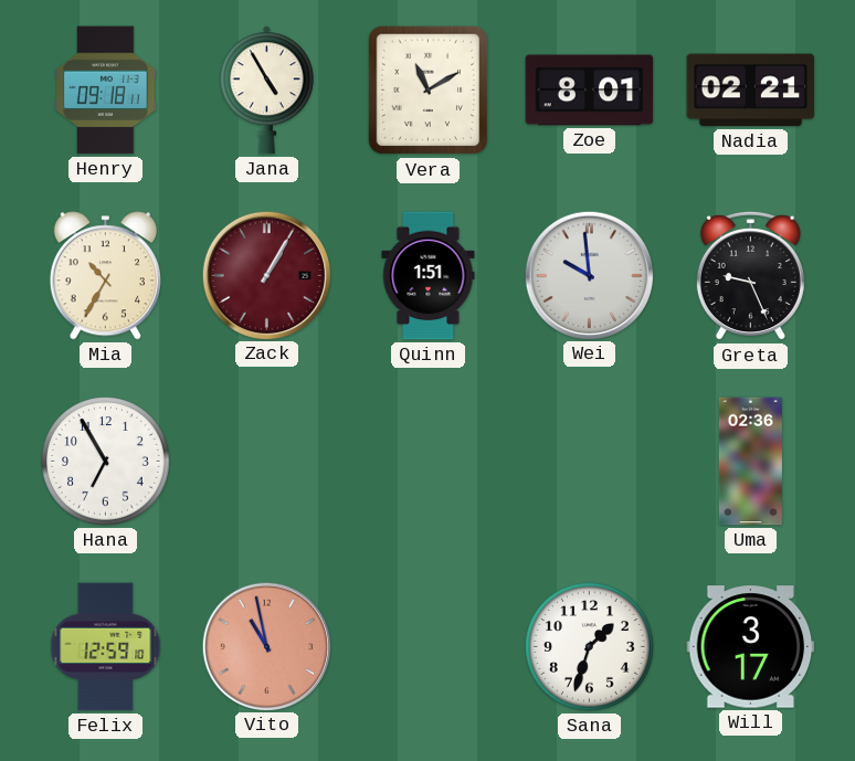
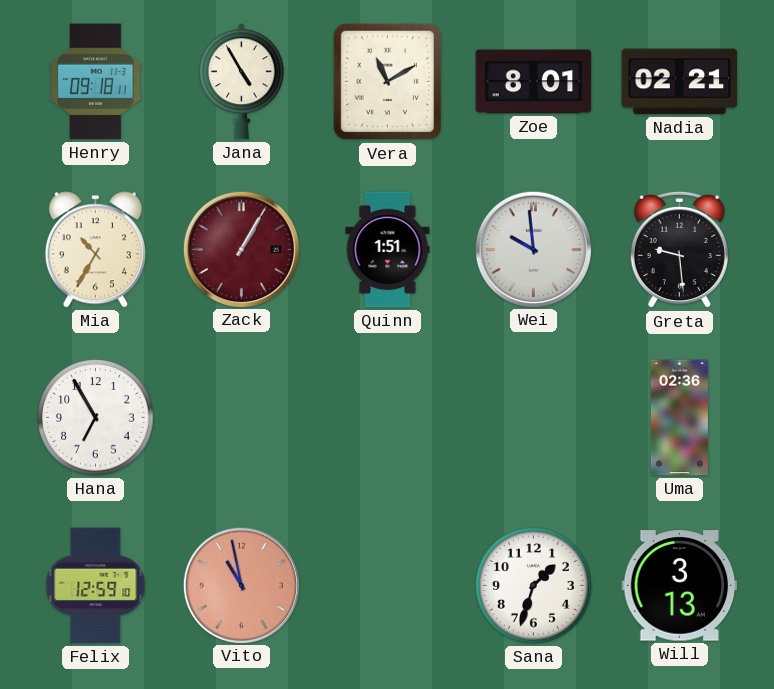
Greta: 9:26 -> 9:29
Will: 3:17 -> 3:13
